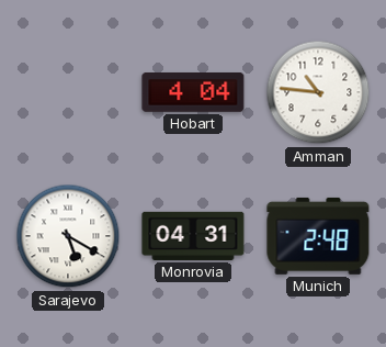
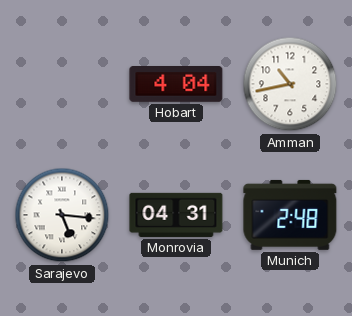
Amman: 10:46 -> 10:43
Sarajevo: 5:20 -> 5:16
